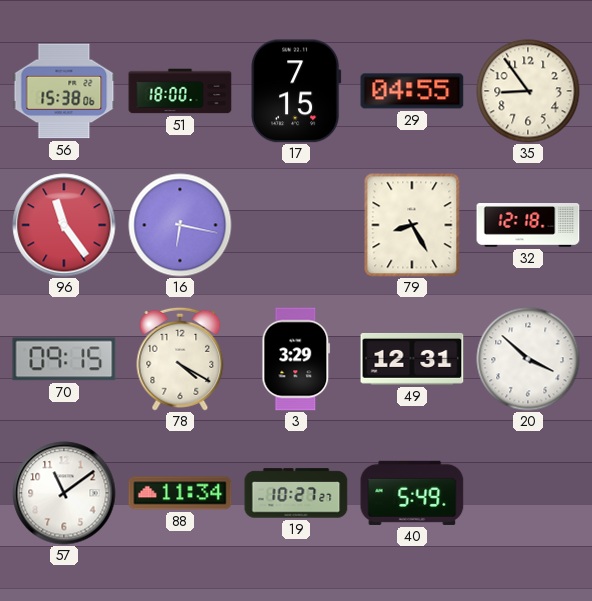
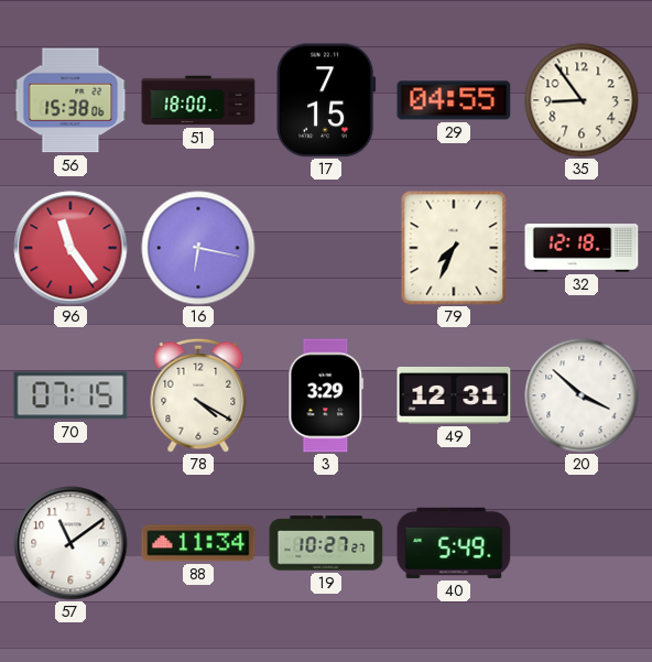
79: 8:25 -> 7:34
70: 09:15 -> 07:15
